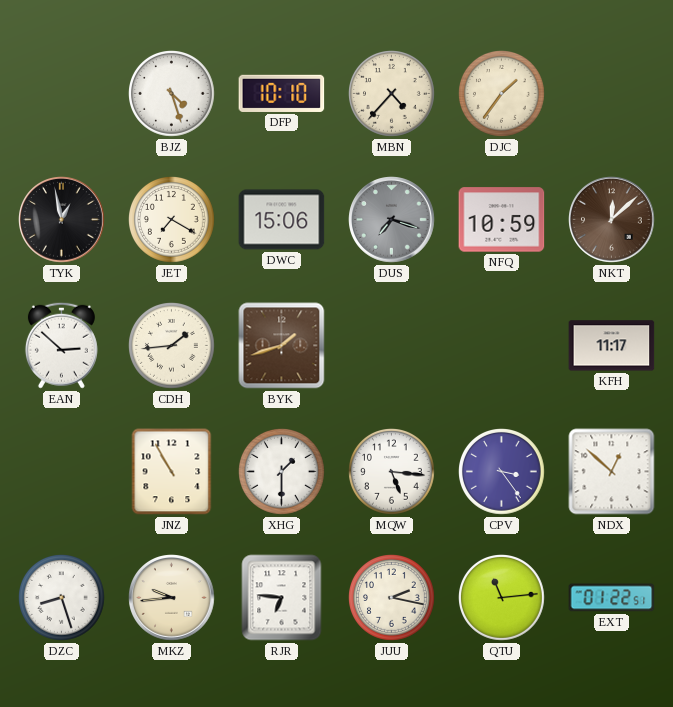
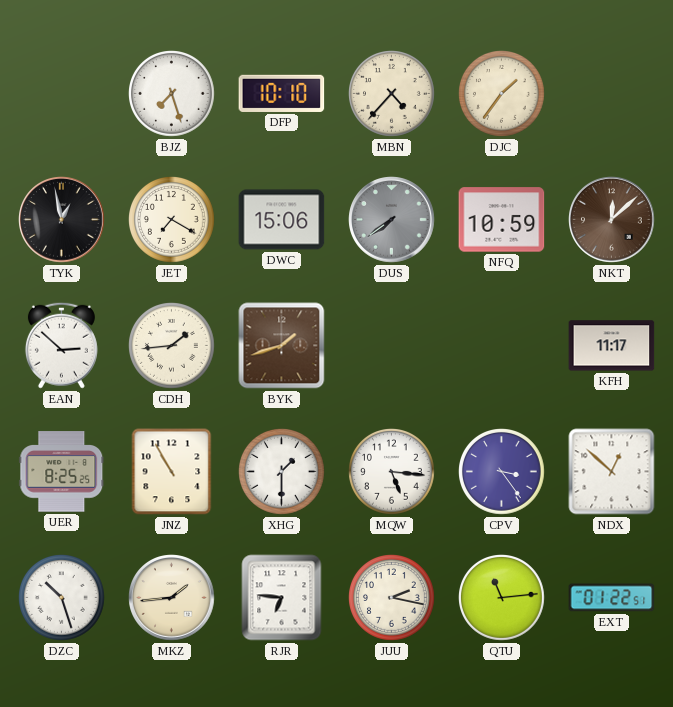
BJZ: 4:27 -> 7:27
DUS: 7:18 -> 7:39
UER: none -> 8:25
DZC: 8:27 -> 10:27
MKZ: 9:44 -> 1:44
